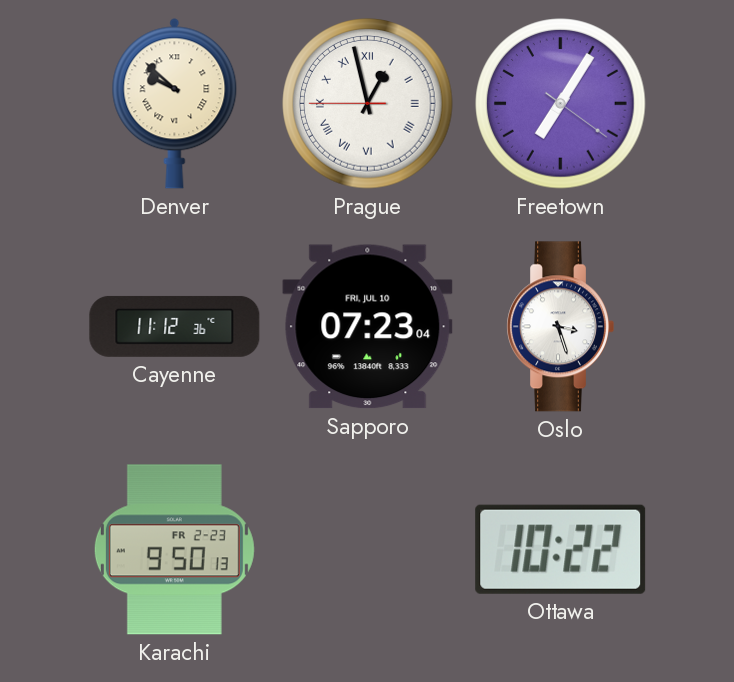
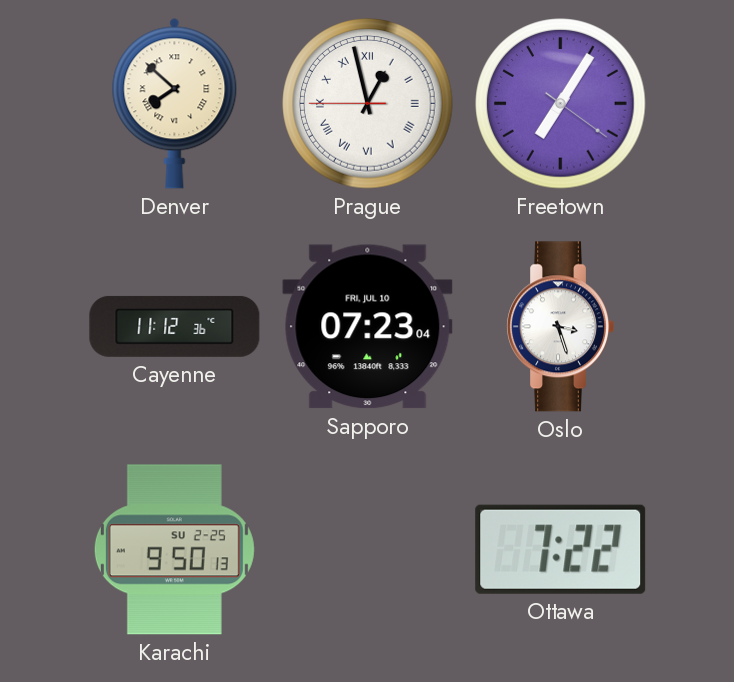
Denver: 9:52 -> 7:52
Karachi date: FR 2-23 -> SU 2-25
Ottawa: 10:22 -> 7:22
